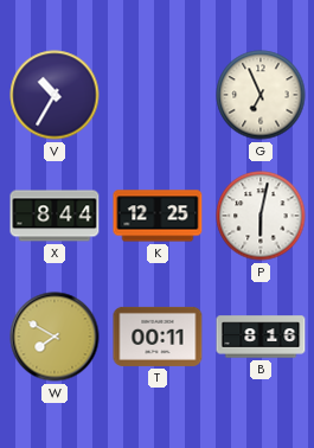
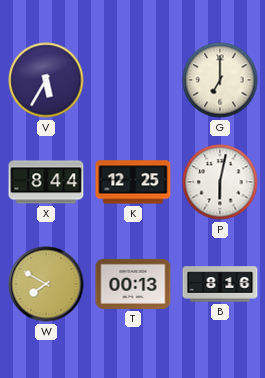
V: 10:35 -> 5:35
G: 6:56 -> 7:00
T: 00:11 -> 00:13
